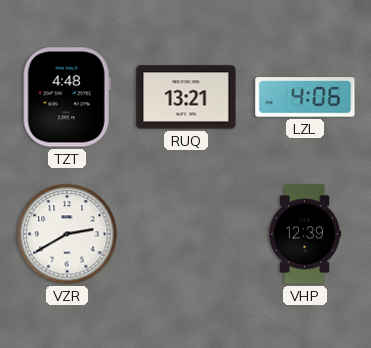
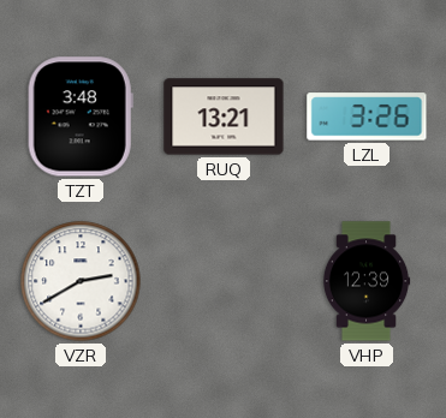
TZT: 4:48 -> 3:48
LZL: 4:06 -> 3:26
